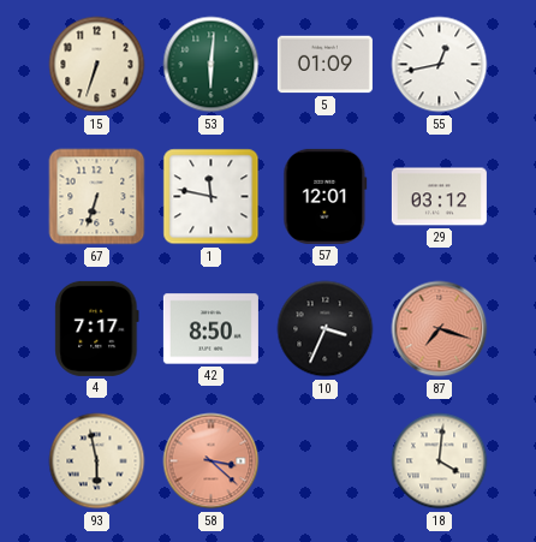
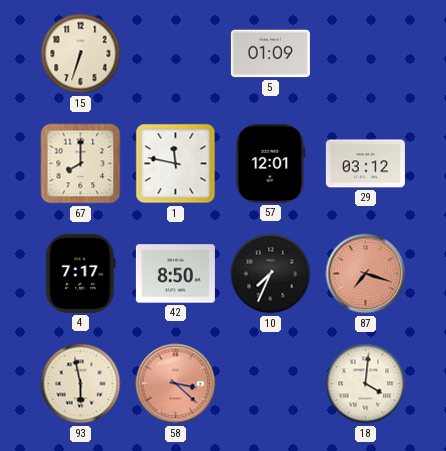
53: 6:01 -> none
55: 12:43 -> none
67: 6:33 -> 8:00
10: 3:34 -> 7:34
